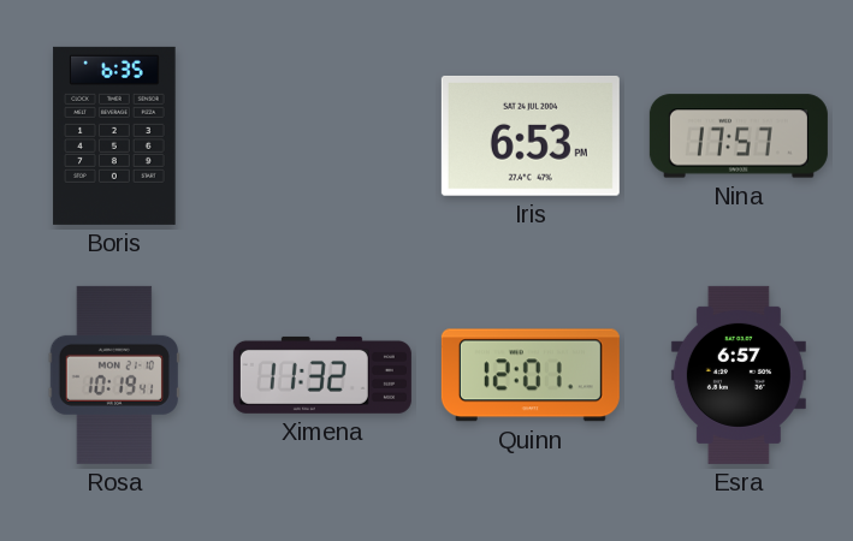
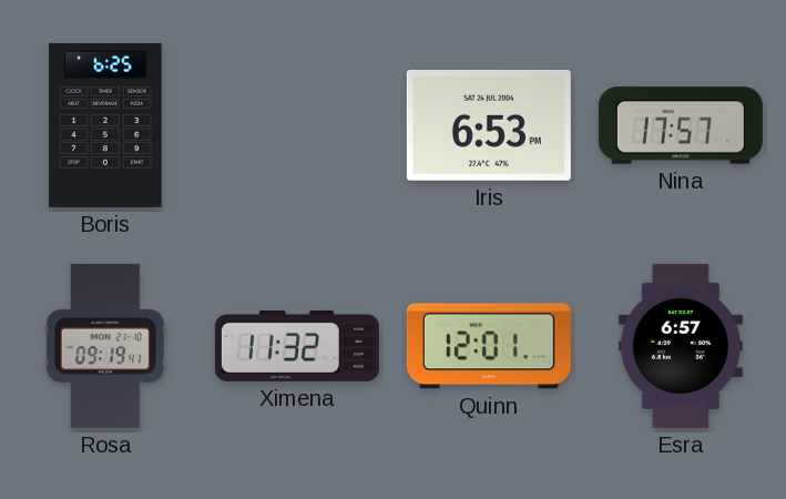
Boris: 6:35 -> 6:25
Rosa: 10:19 -> 09:19
